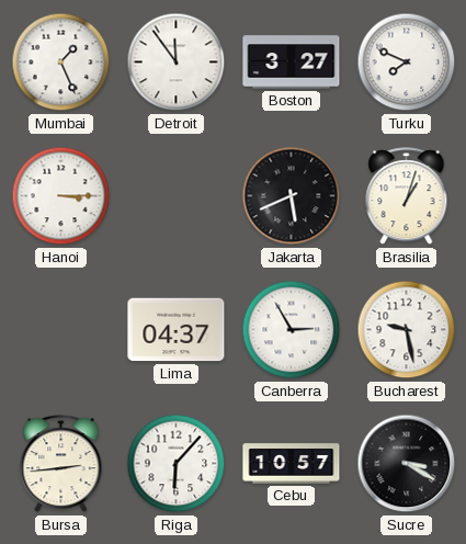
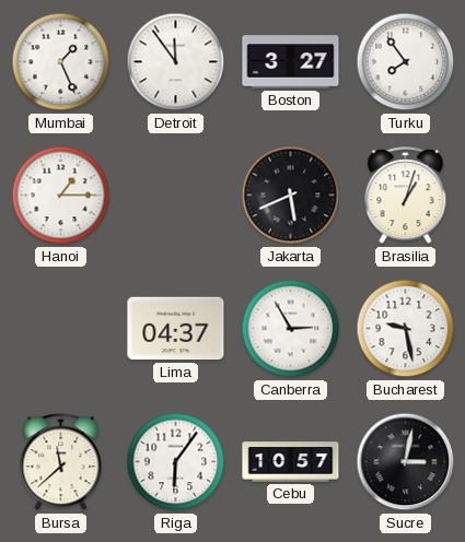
Turku: 7:49 -> 7:54
Hanoi: 3:15 -> 1:15
Bursa: 2:44 -> 11:38
Riga: 6:07 -> 6:06
Sucre: 3:20 -> 3:02
